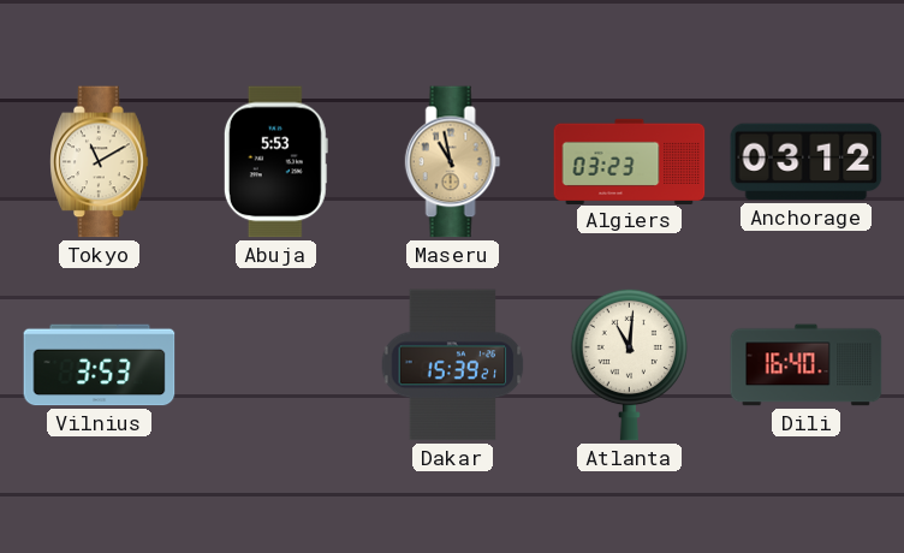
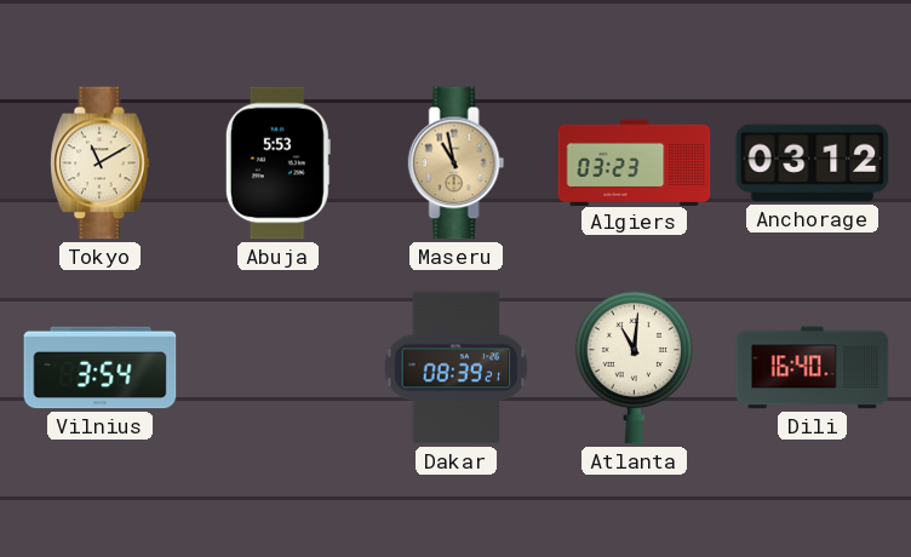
Vilnius: 3:53 -> 3:54
Dakar: 15:39 -> 08:39
